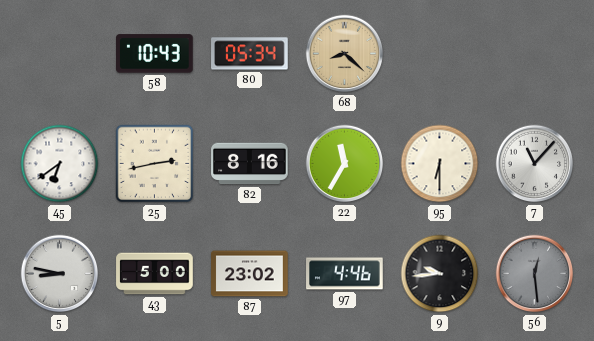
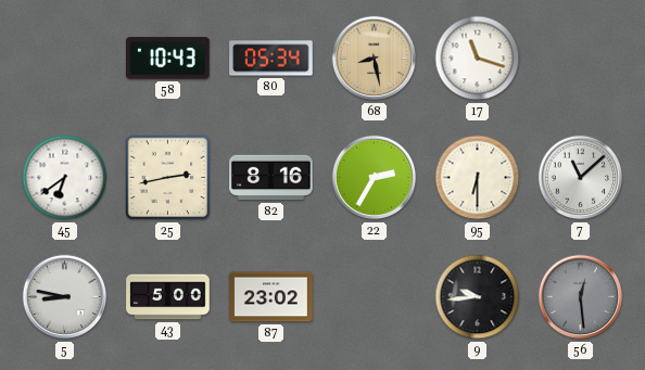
68: 8:22 -> 8:28
17: none -> 11:18
22: 11:35 -> 2:35
7: 11:07 -> 11:08
97: 4:46 -> none
